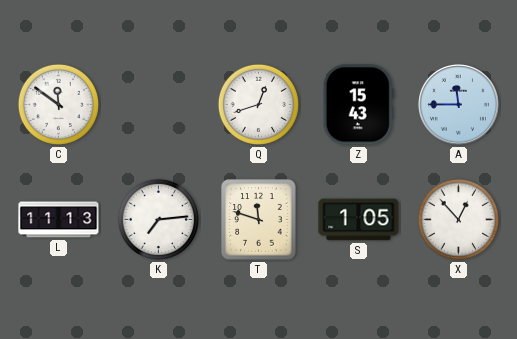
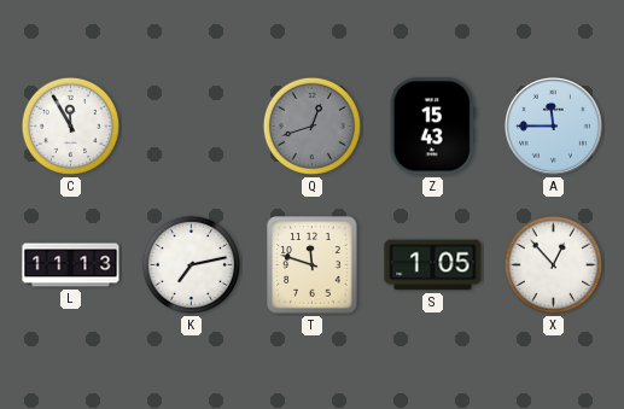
C: 11:51 -> 11:55
Q dial: white -> grey
K: 7:14 -> 7:13
